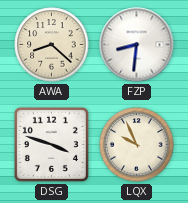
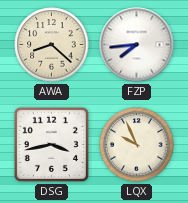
FZP: 8:31 -> 7:44
DSG: 3:48 -> 3:43
